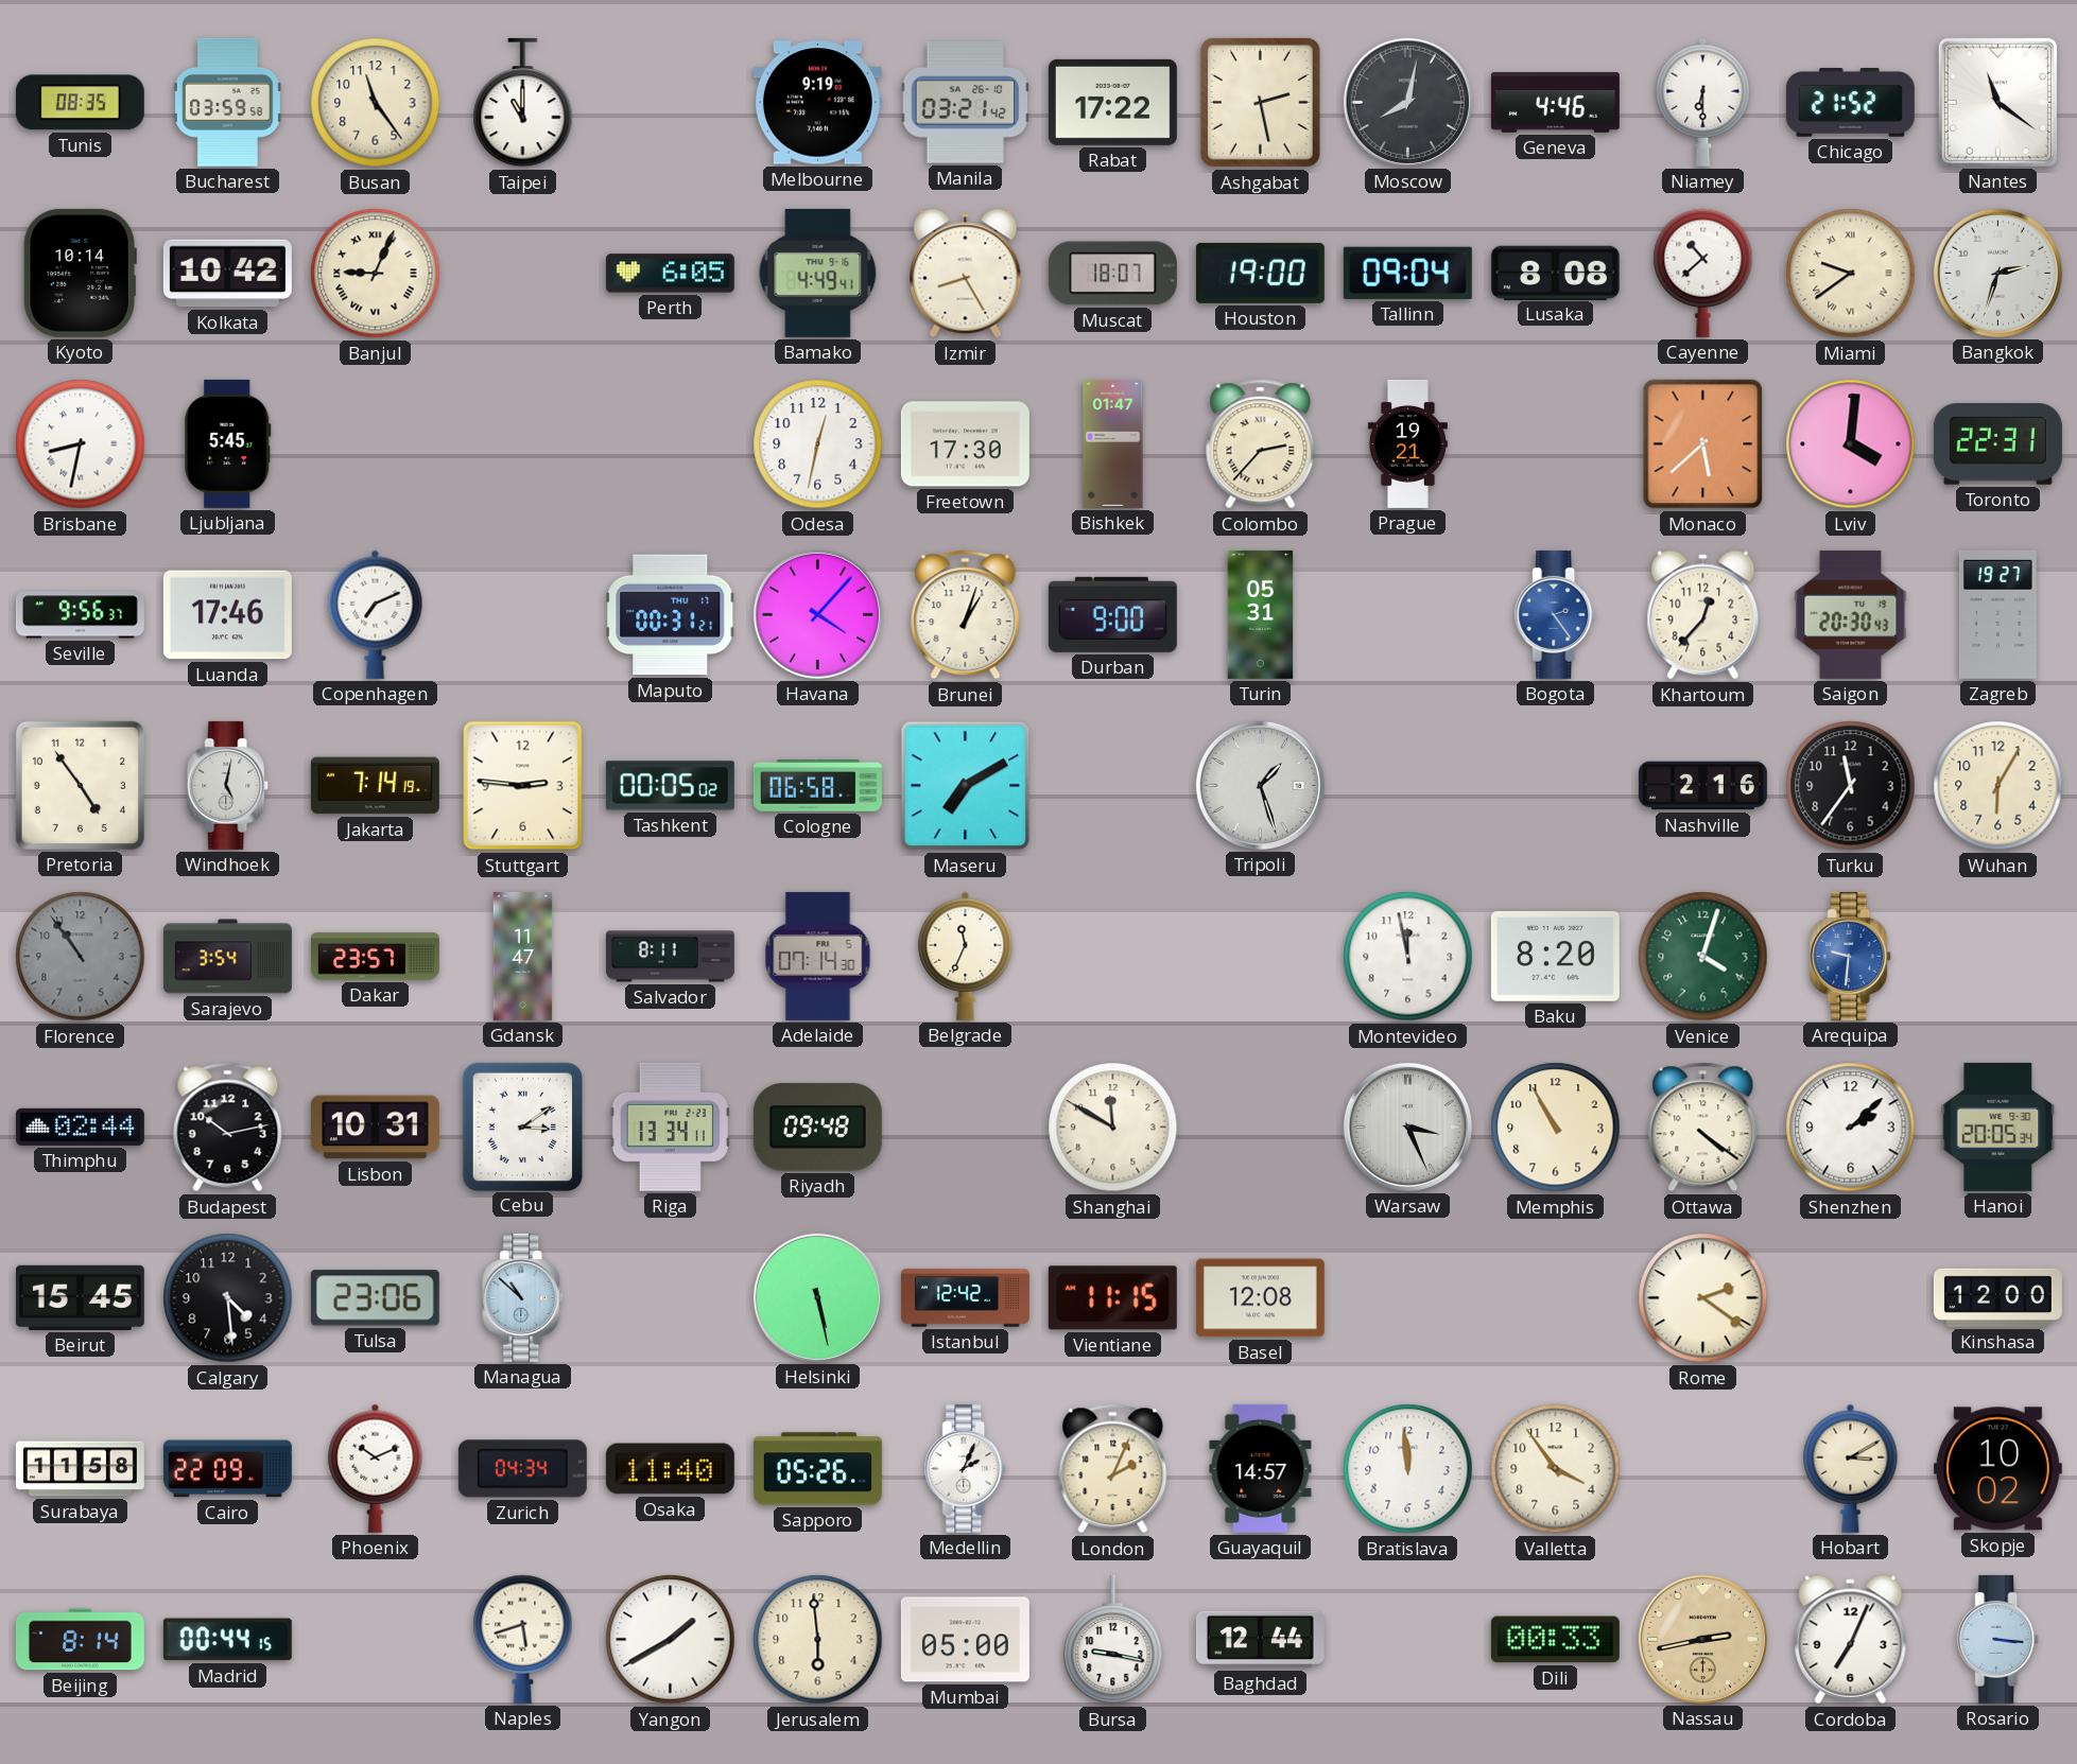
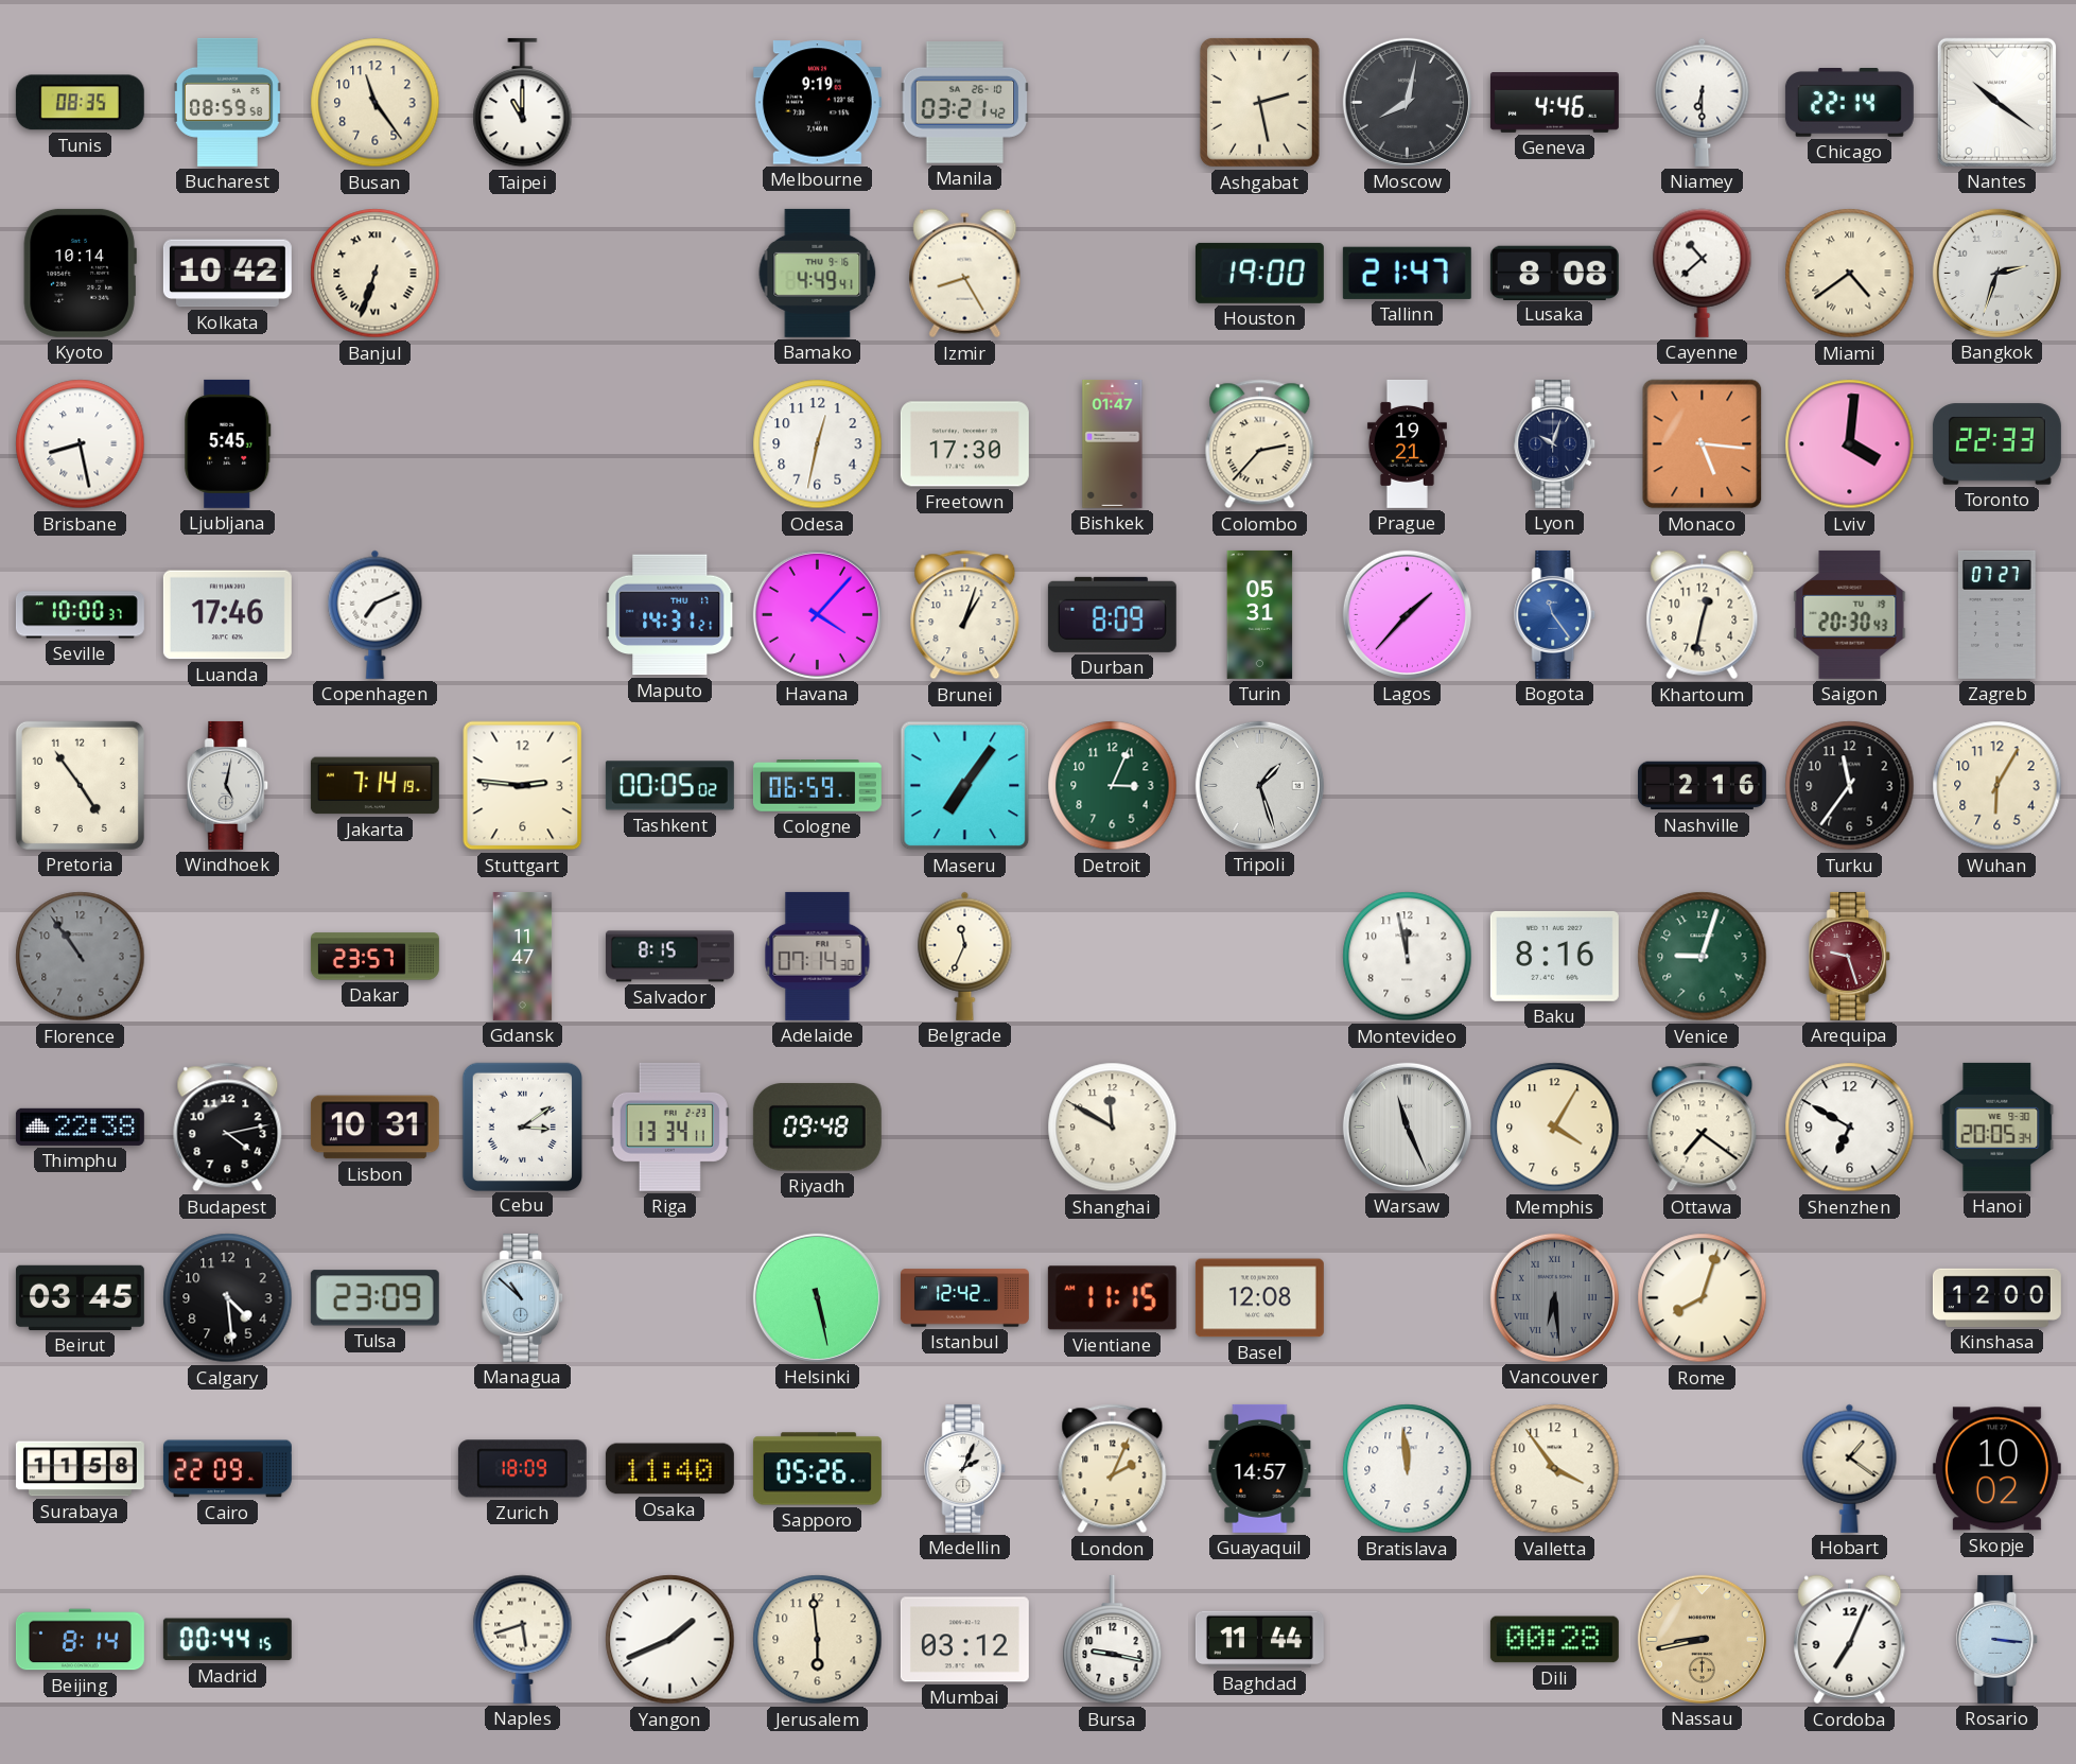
Bucharest: 03:59 -> 08:59
Rabat: 17:22 -> none
Chicago: 21:52 -> 22:14
Nantes: 11:21 -> 10:21
Banjul: 9:04 -> 6:33
Perth: 6:05 -> none
Muscat: 18:07 -> none
Tallinn: 09:04 -> 21:47
Miami: 9:39 -> 4:39
Brisbane: 8:32 -> 8:28
Lyon: none -> 10:03
Monaco: 5:38 -> 5:16
Toronto: 22:31 -> 22:33
Seville: 9:56 -> 10:00
Maputo: 00:31 -> 14:31
Durban: 9:00 -> 8:09
Lagos: none -> 1:37
Bogota: 2:24 -> 11:24
Khartoum: 12:37 -> 12:32
Zagreb: 19:27 -> 07:27
Cologne: 06:58 -> 06:59
Maseru: 7:10 -> 7:06
Detroit: none -> 3:04
Sarajevo: 3:54 -> none
Salvador: 8:11 -> 8:15
Baku: 8:20 -> 8:16
Venice: 4:03 -> 9:03
Arequipa: 9:31 -> 9:27
Arequipa dial: blue -> burgundy
Thimphu: 02:44 -> 22:38
Budapest: 10:13 -> 4:13
Warsaw: 3:26 -> 11:26
Memphis: 10:55 -> 4:05
Ottawa: 4:21 -> 7:21
Shenzhen: 2:08 -> 6:50
Beirut: 15:45 -> 03:45
Tulsa: 23:06 -> 23:09
Vancouver: none -> 6:29
Rome: 2:21 -> 8:03
Phoenix: 10:11 -> none
Zurich: 04:34 -> 18:09
Hobart: 3:10 -> 1:21
Yangon: 1:40 -> 1:41
Mumbai: 05:00 -> 03:12
Baghdad: 12:44 -> 11:44
Dili: 00:33 -> 00:28
Nassau: 2:43 -> 8:43
